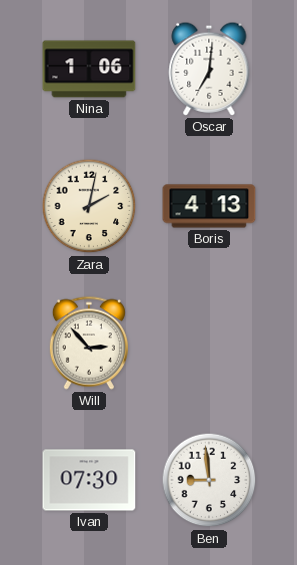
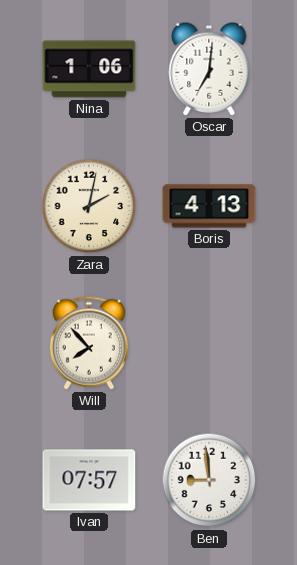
Will: 2:53 -> 7:53
Ivan: 07:30 -> 07:57
